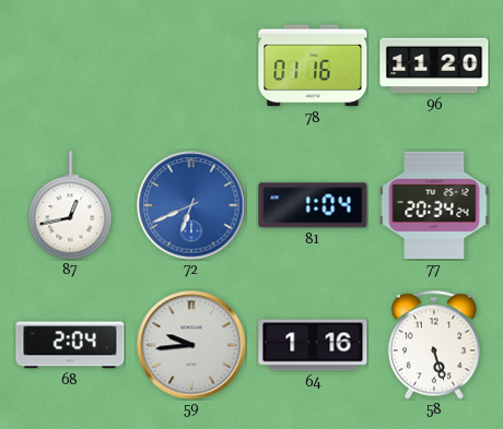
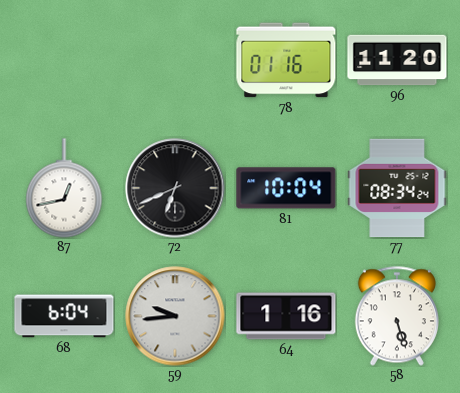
72 dial: blue -> black
81: 1:04 -> 10:04
77: 20:34 -> 08:34
68: 2:04 -> 6:04
